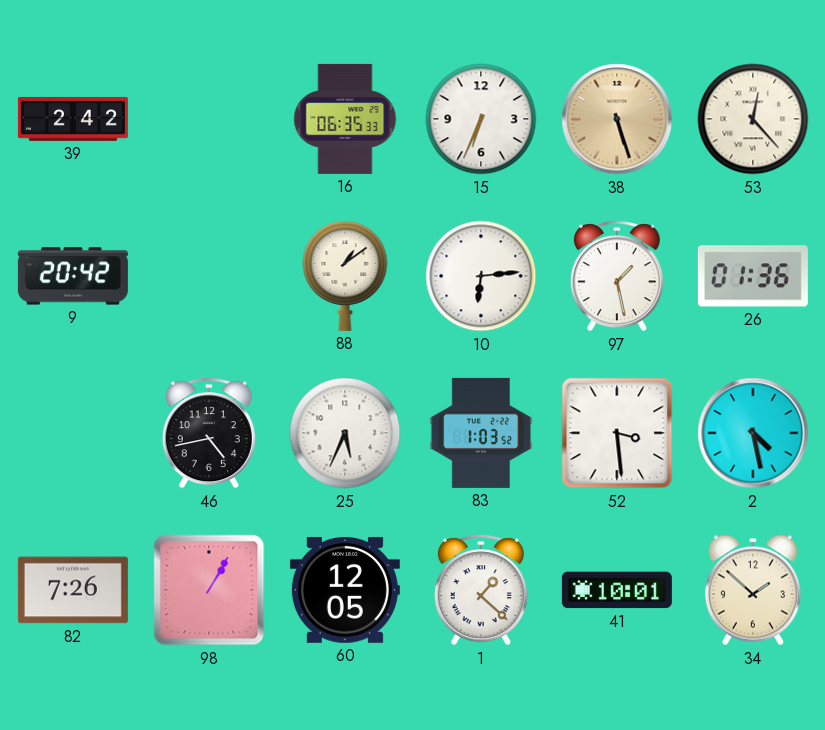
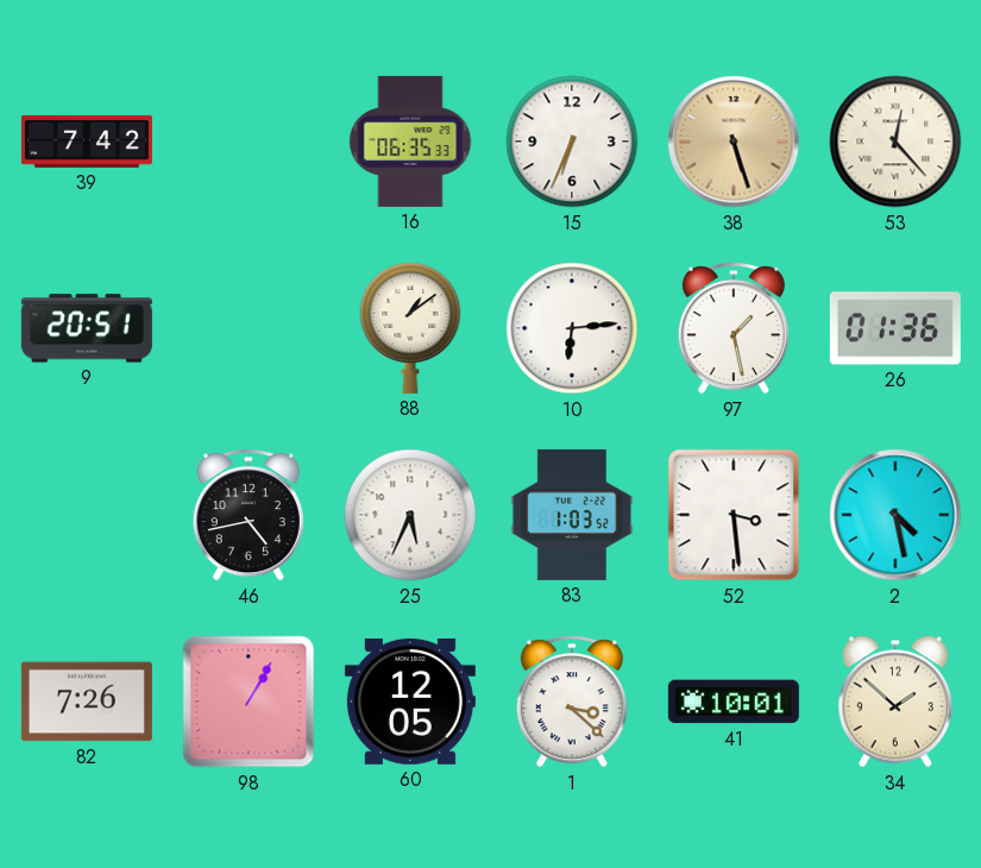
39: 2:42 -> 7:42
9: 20:42 -> 20:51
1: 1:22 -> 3:22
